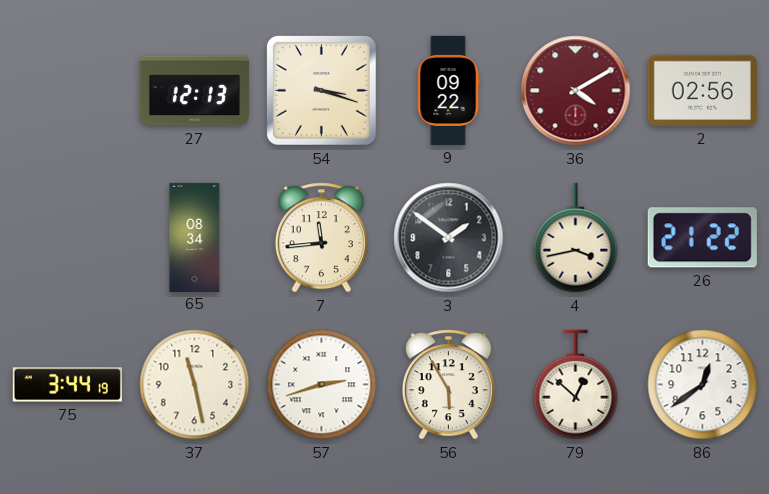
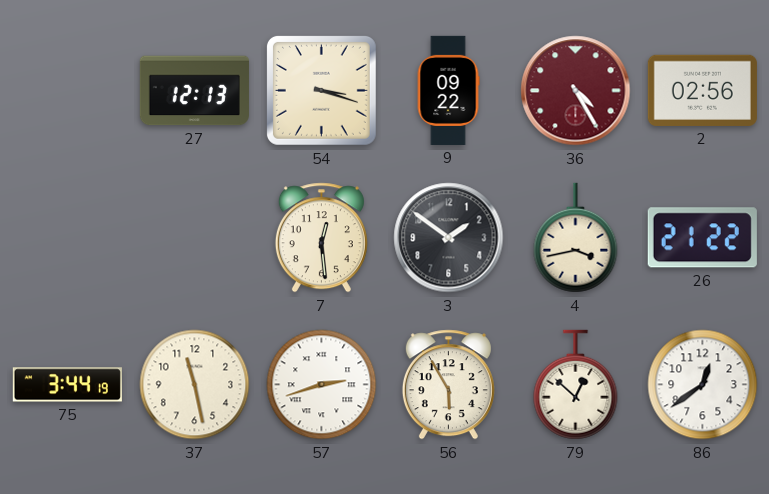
36: 4:10 -> 4:25
65: 08:34 -> none
7: 11:44 -> 12:29
